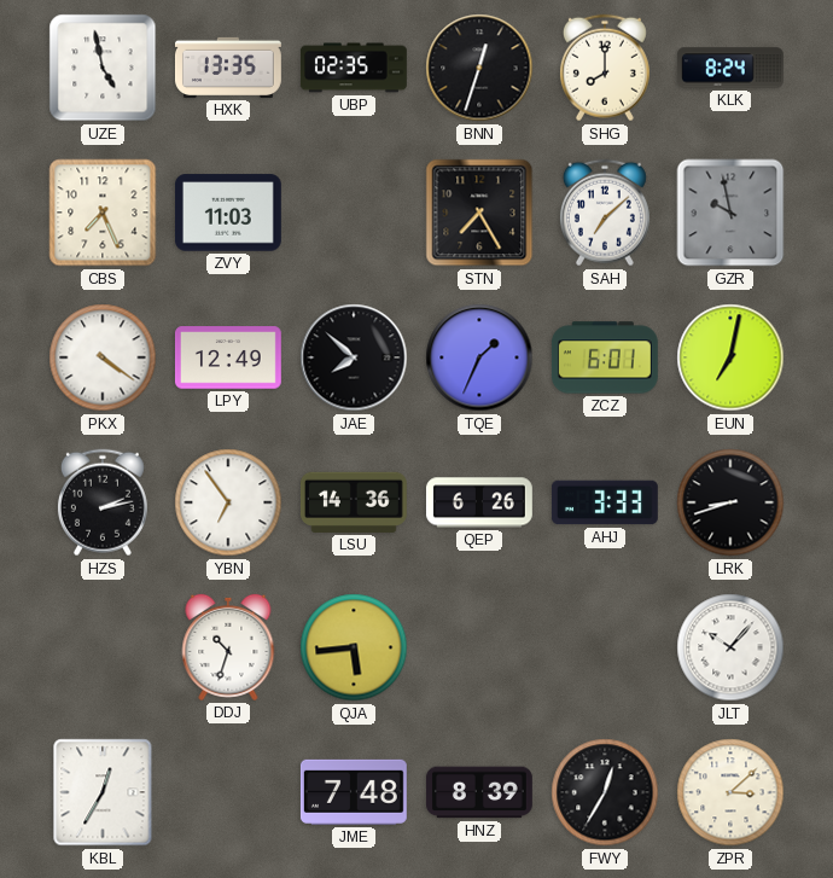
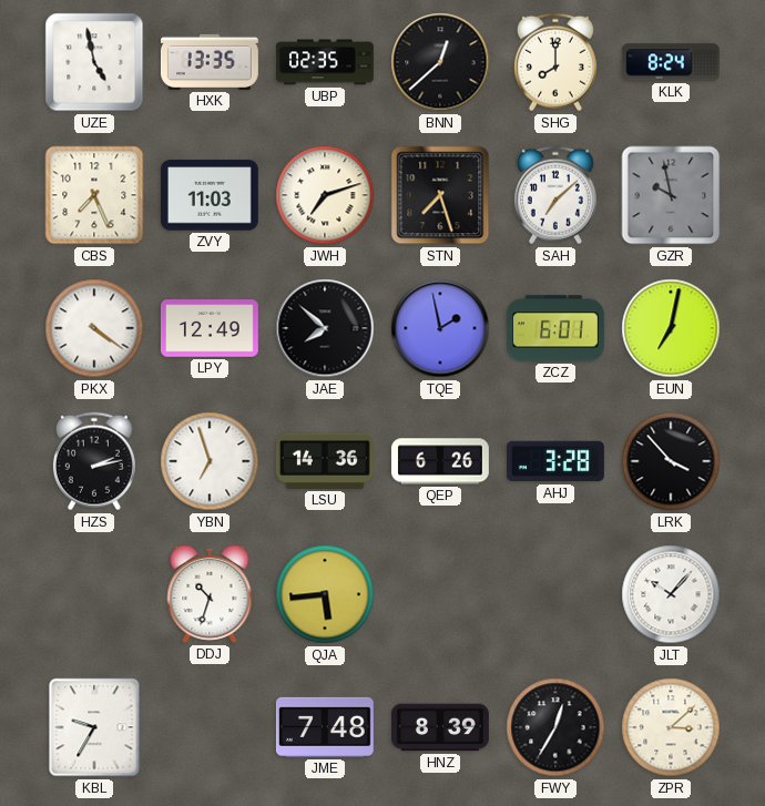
BNN: 12:33 -> 12:38
JWH: none -> 7:12
STN: 7:25 -> 7:27
TQE: 1:34 -> 1:58
YBN: 6:54 -> 6:57
AHJ: 3:33 -> 3:28
LRK: 8:42 -> 3:53
KBL: 12:35 -> 9:35
